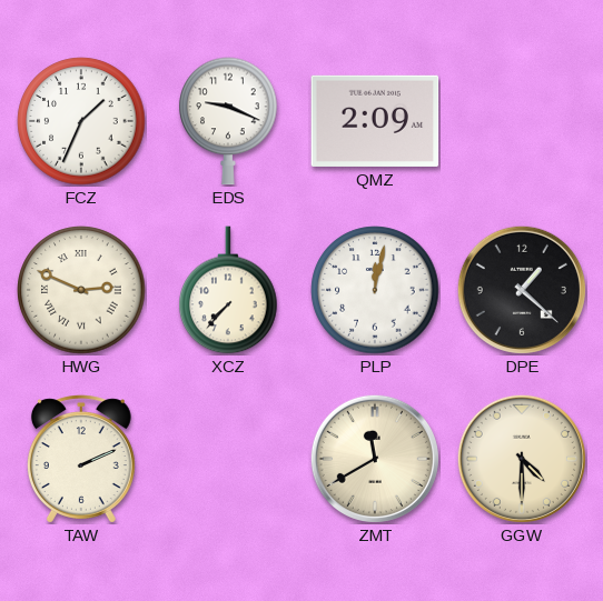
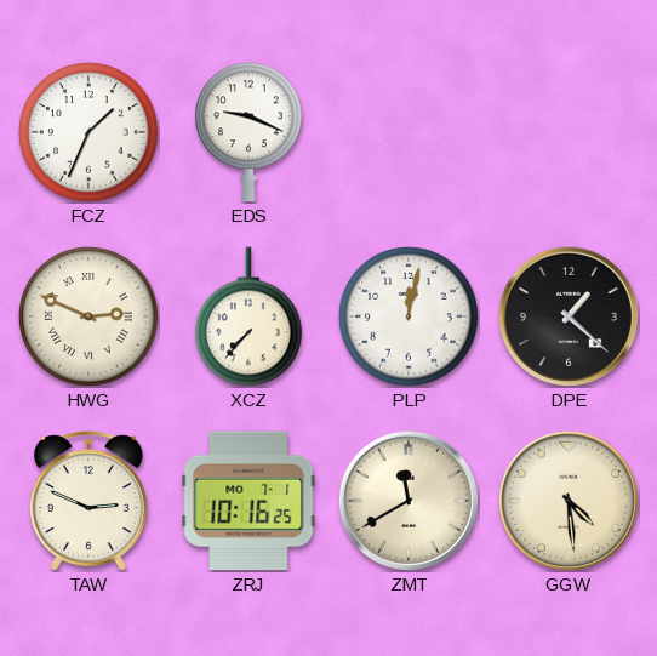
QMZ: 2:09 -> none
TAW: 2:11 -> 2:49
ZRJ: none -> 10:16
GGW: 4:30 -> 4:29
